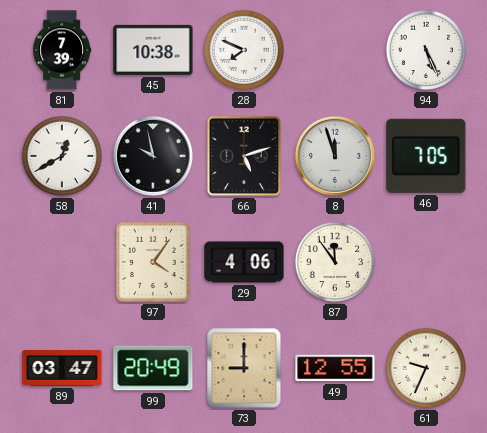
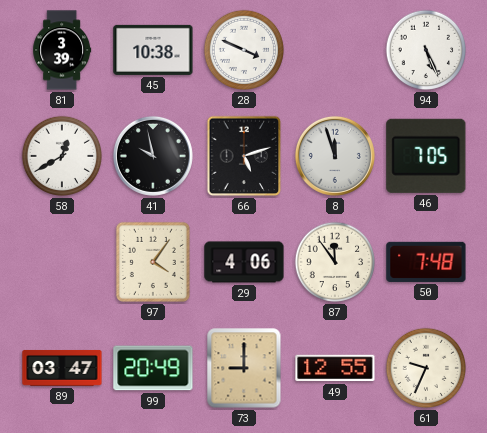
81: 7:39 -> 3:39
28: 7:49 -> 3:49
50: none -> 7:48
